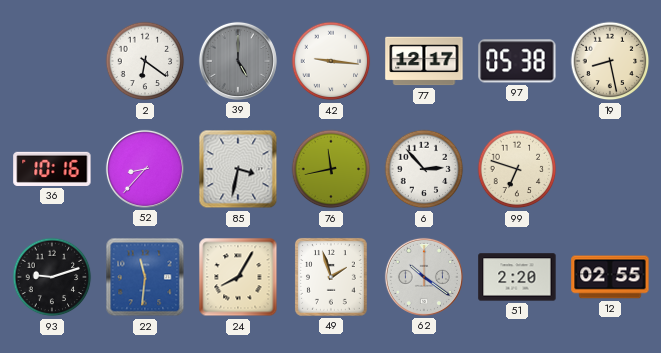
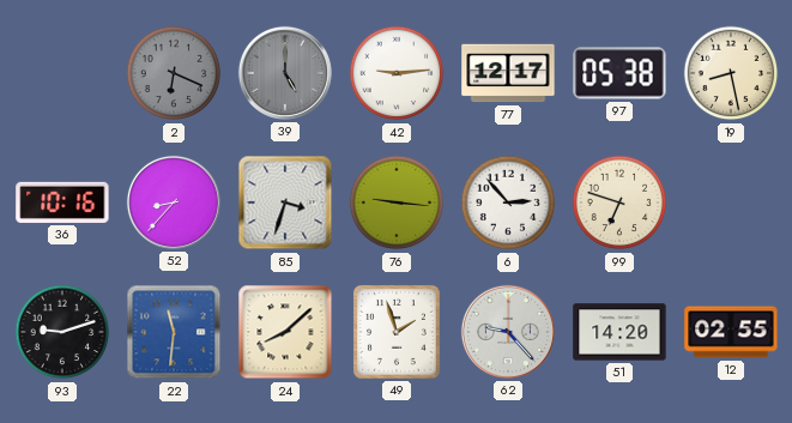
2: 6:21 -> 6:19
2 dial: white -> grey
42: 9:16 -> 9:14
85: 3:32 -> 3:33
76: 11:43 -> 9:16
24: 8:05 -> 8:08
62: 10:21 -> 9:23
51: 2:20 -> 14:20
